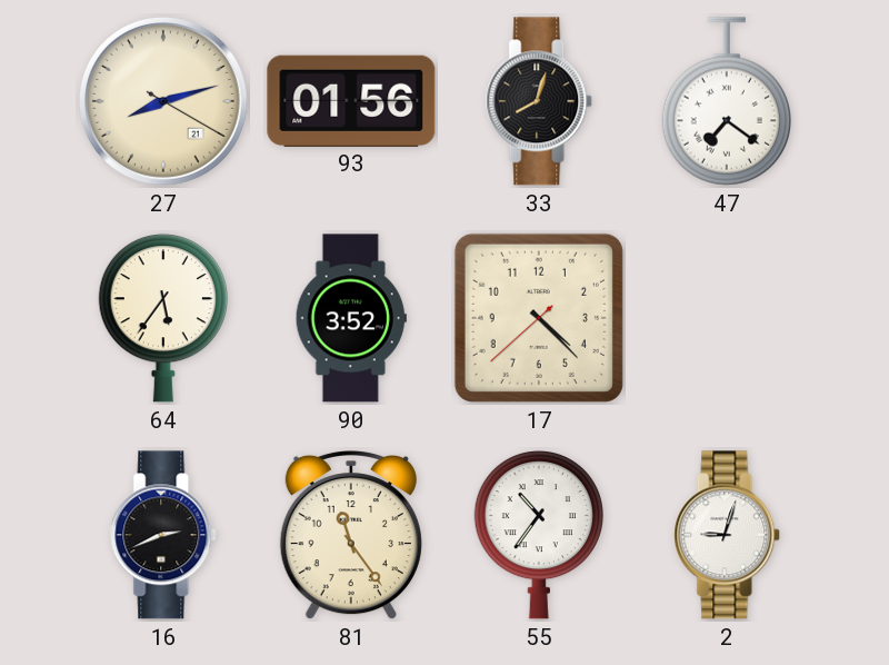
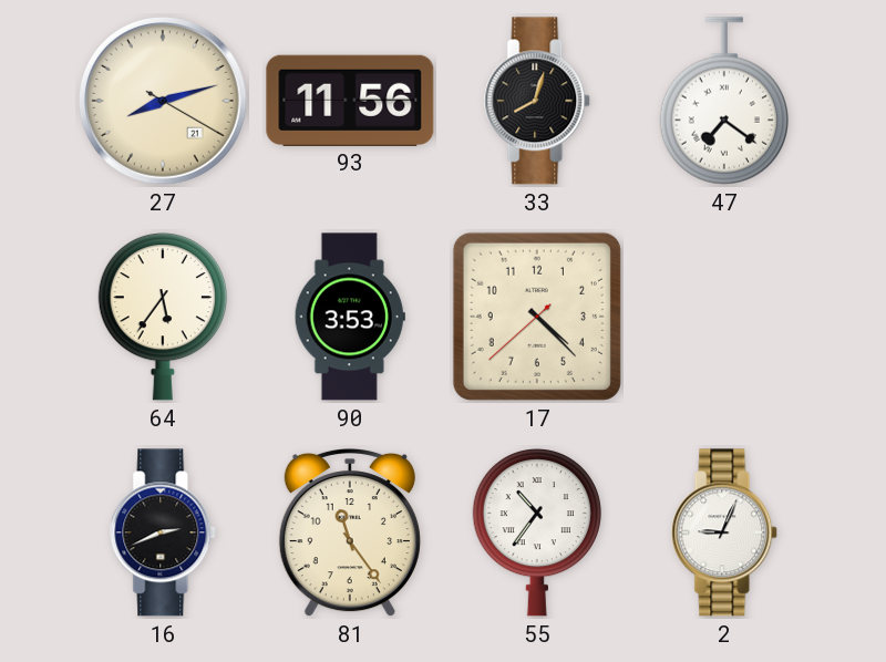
93: 01:56 -> 11:56
90: 3:52 -> 3:53
2: 9:03 -> 9:04
